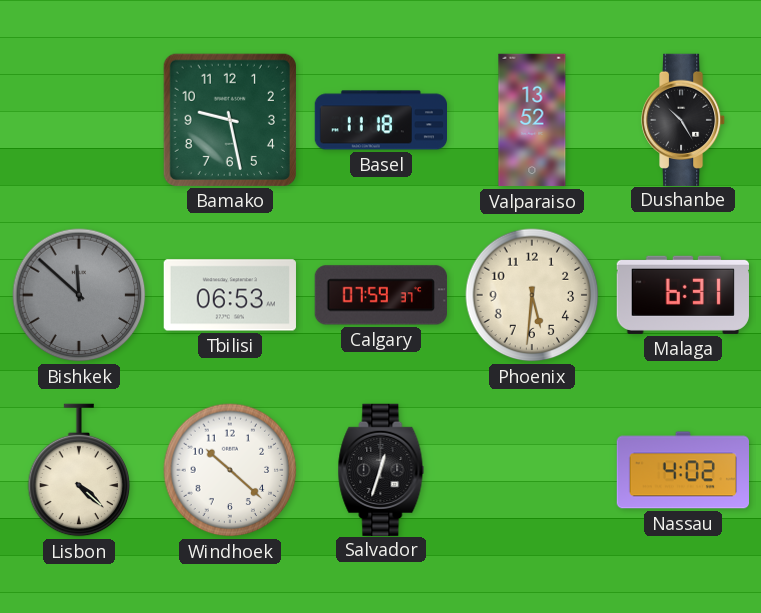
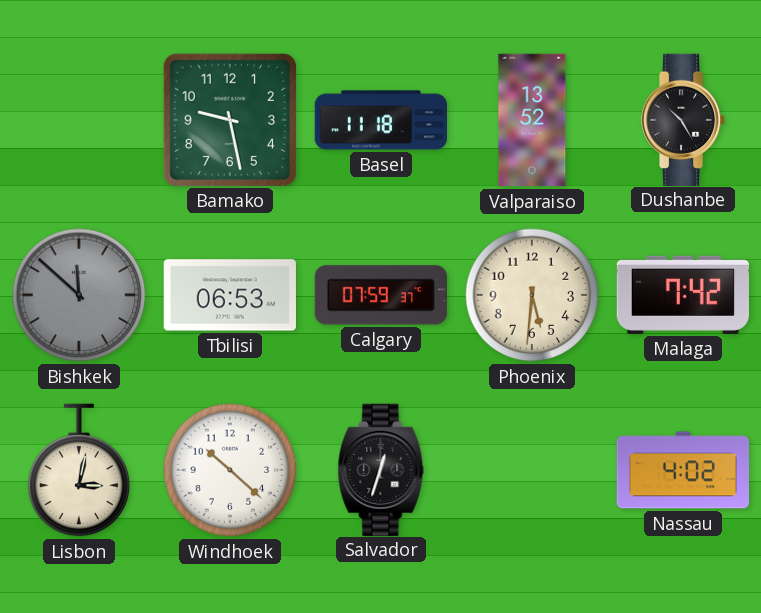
Malaga: 6:31 -> 7:42
Lisbon: 4:22 -> 3:02
